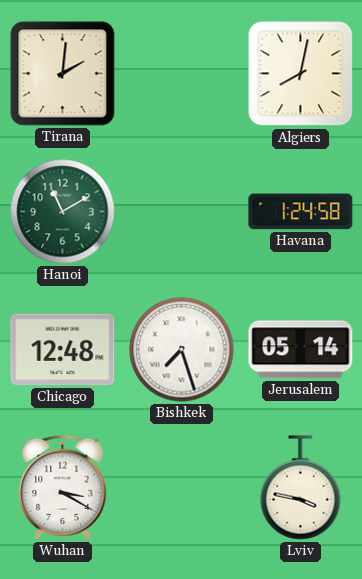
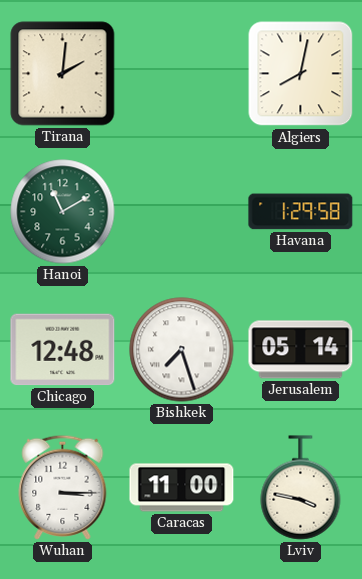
Havana: 1:24 -> 1:29
Wuhan: 3:20 -> 3:15
Caracas: none -> 11:00
